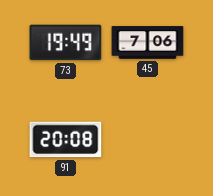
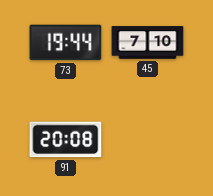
73: 19:49 -> 19:44
45: 7:06 -> 7:10
